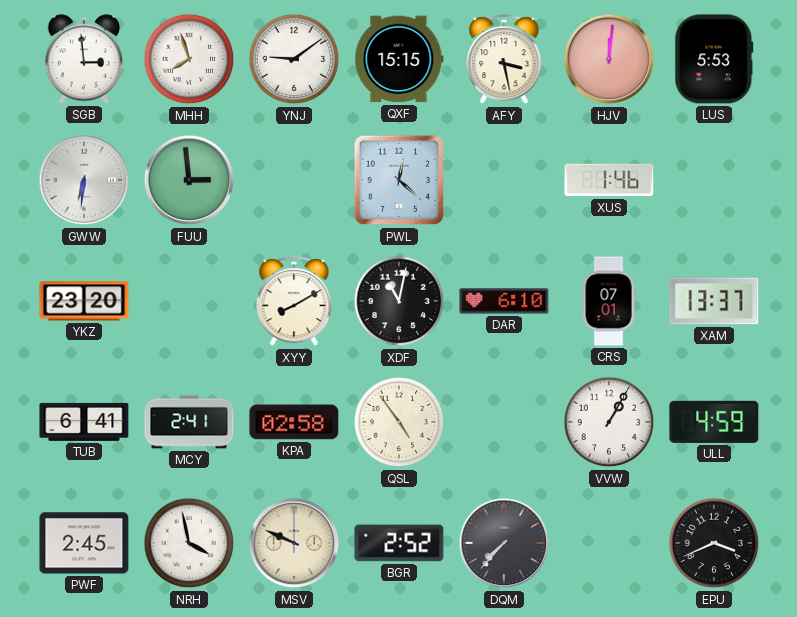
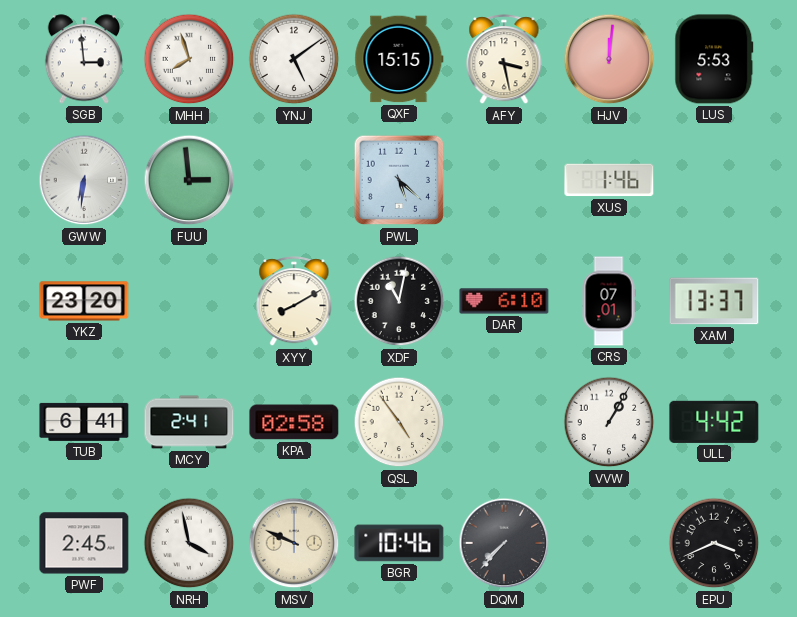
YNJ: 9:09 -> 5:09
PWL: 12:22 -> 5:22
ULL: 4:59 -> 4:42
BGR: 2:52 -> 10:46
